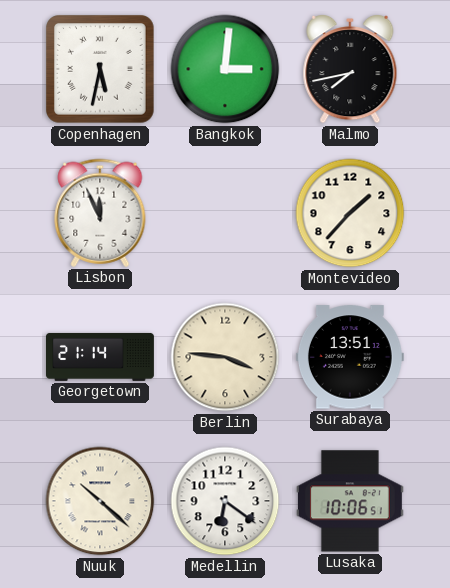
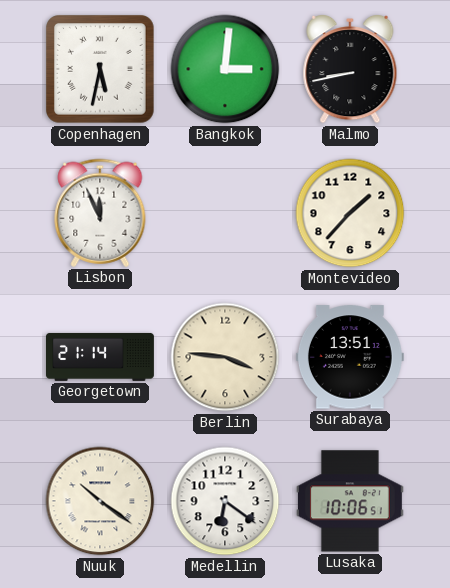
Malmo: 7:43 -> 8:43
Nuuk: 10:22 -> 10:21
